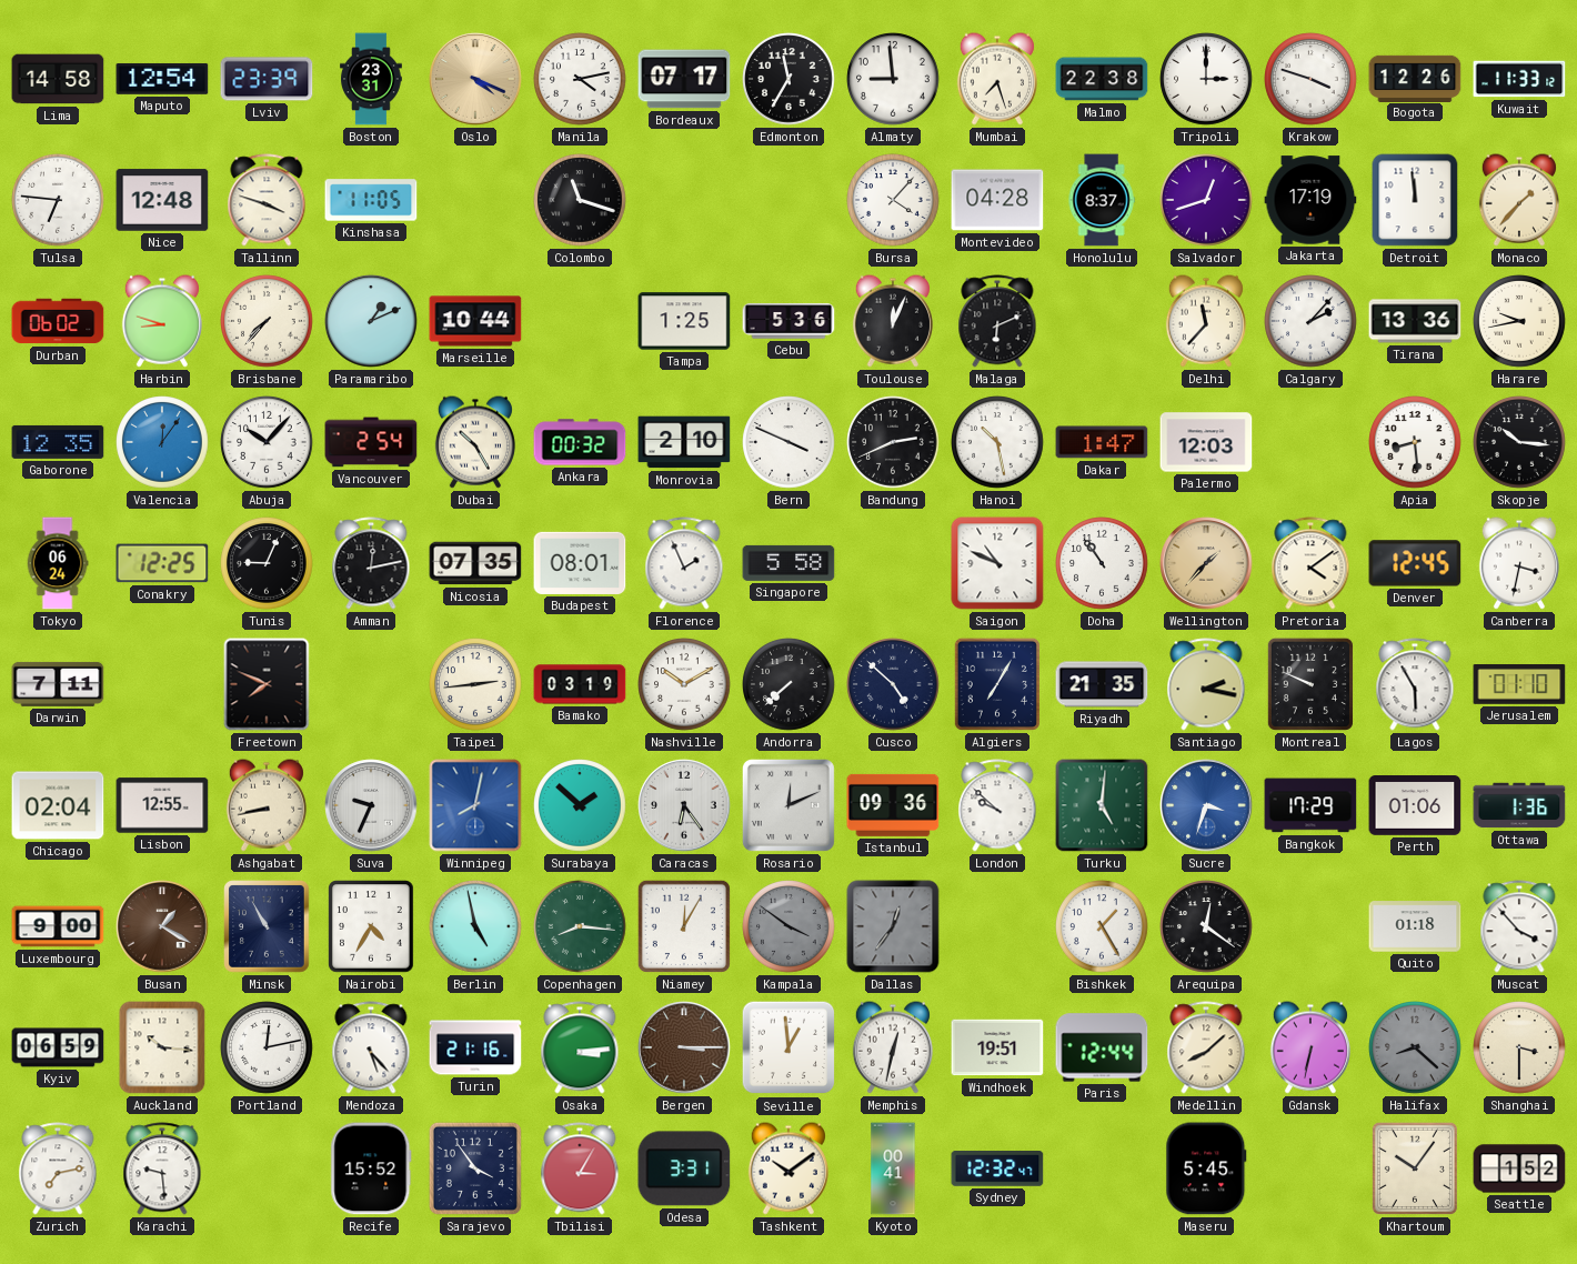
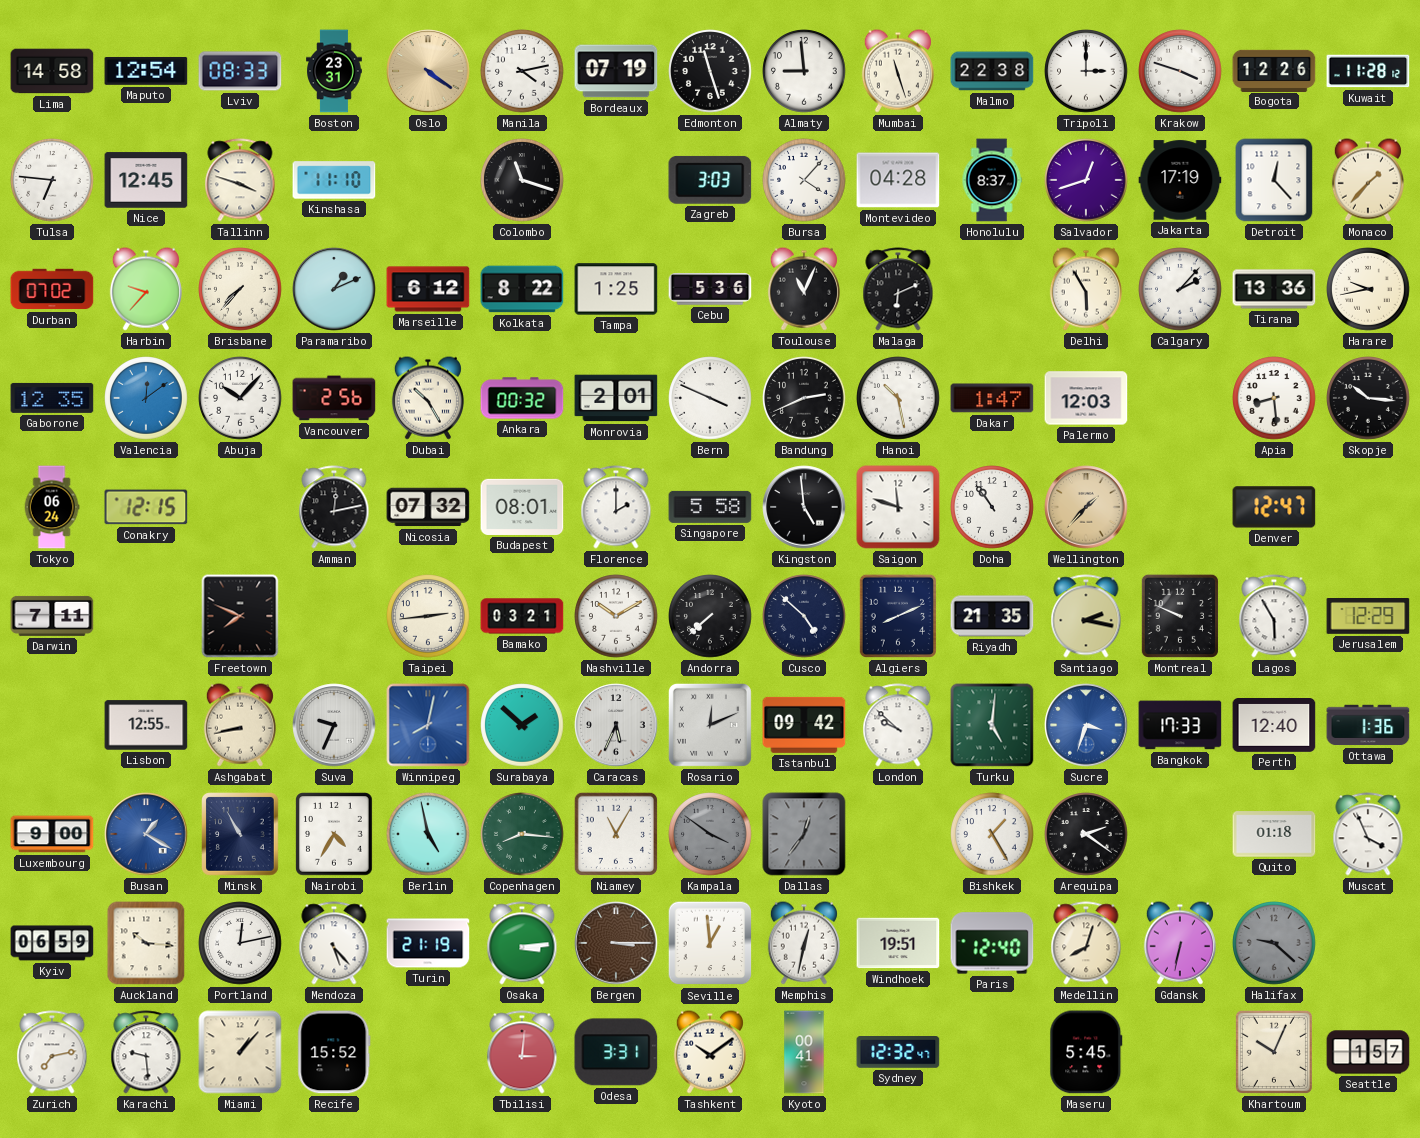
Lviv: 23:39 -> 08:33
Oslo: 4:19 -> 4:21
Bordeaux: 07:17 -> 07:19
Edmonton: 11:35 -> 11:27
Mumbai: 7:27 -> 11:27
Kuwait: 11:33 -> 11:28
Nice: 12:48 -> 12:45
Kinshasa: 11:05 -> 11:10
Zagreb: none -> 3:03
Detroit: 11:59 -> 12:23
Durban: 06:02 -> 07:02
Harbin: 8:48 -> 9:37
Marseille: 10:44 -> 6:12
Kolkata: none -> 8:22
Toulouse: 12:04 -> 11:04
Delhi: 11:37 -> 5:55
Valencia: 12:06 -> 12:09
Vancouver: 2:54 -> 2:56
Monrovia: 2:10 -> 2:01
Conakry: 12:25 -> 12:15
Tunis: 9:04 -> none
Nicosia: 07:35 -> 07:32
Florence: 1:56 -> 2:00
Kingston: none -> 4:59
Saigon: 10:49 -> 11:48
Pretoria: 4:09 -> none
Denver: 12:45 -> 12:47
Canberra: 3:32 -> none
Bamako: 03:19 -> 03:21
Algiers: 7:05 -> 8:11
Jerusalem: 01:10 -> 12:29
Chicago: 02:04 -> none
Caracas: 6:24 -> 5:34
Istanbul: 09:36 -> 09:42
Bangkok: 17:29 -> 17:33
Perth: 01:06 -> 12:40
Busan dial: brown -> blue
Niamey: 12:05 -> 11:05
Arequipa: 12:21 -> 2:21
Muscat: 3:53 -> 3:56
Turin: 21:16 -> 21:19
Paris: 12:44 -> 12:40
Medellin: 8:08 -> 8:03
Halifax: 8:22 -> 9:22
Shanghai: 3:30 -> none
Miami: none -> 1:07
Sarajevo: 3:54 -> none
Tbilisi: 3:05 -> 3:01
Khartoum: 10:06 -> 10:04
Seattle: 1:52 -> 1:57
